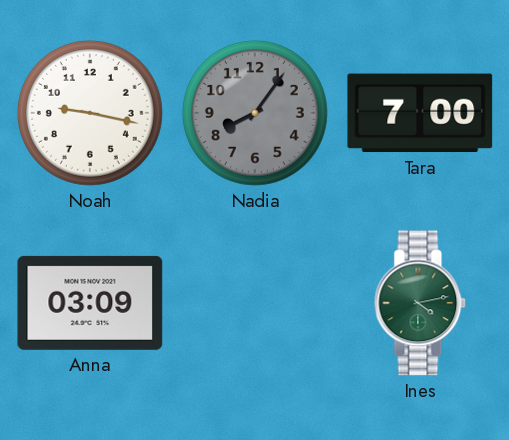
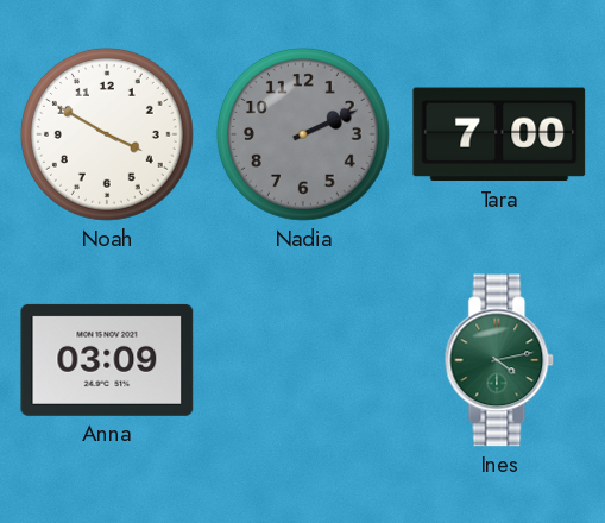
Noah: 9:17 -> 3:50
Nadia: 8:06 -> 2:11
